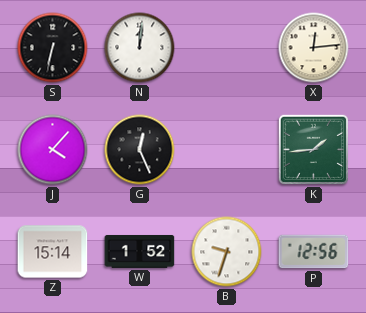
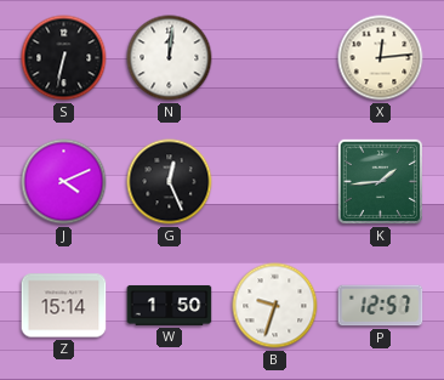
J: 4:07 -> 4:11
W: 1:52 -> 1:50
P: 12:56 -> 12:57
